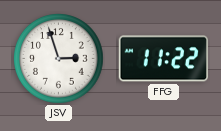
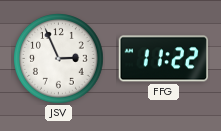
JSV: 2:57 -> 2:56
